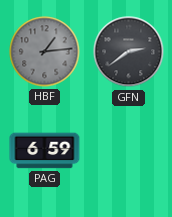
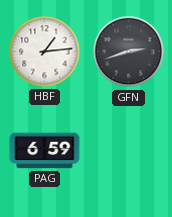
HBF dial: grey -> white
GFN: 2:39 -> 2:42
